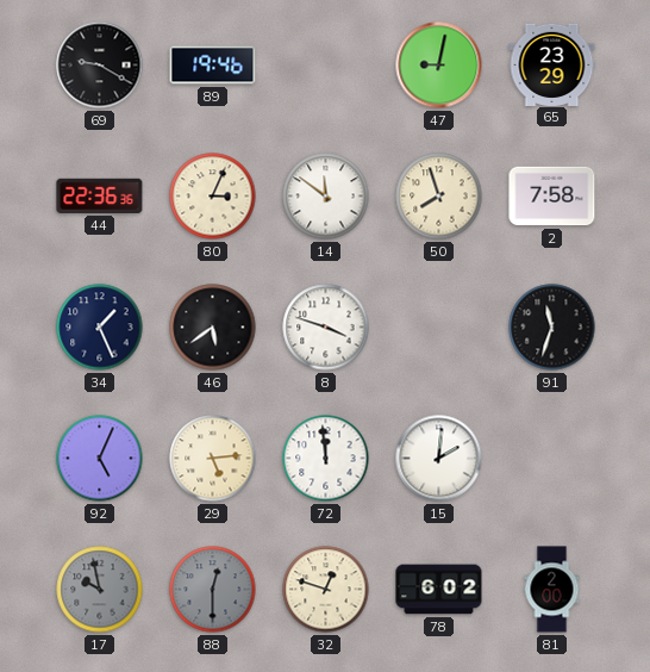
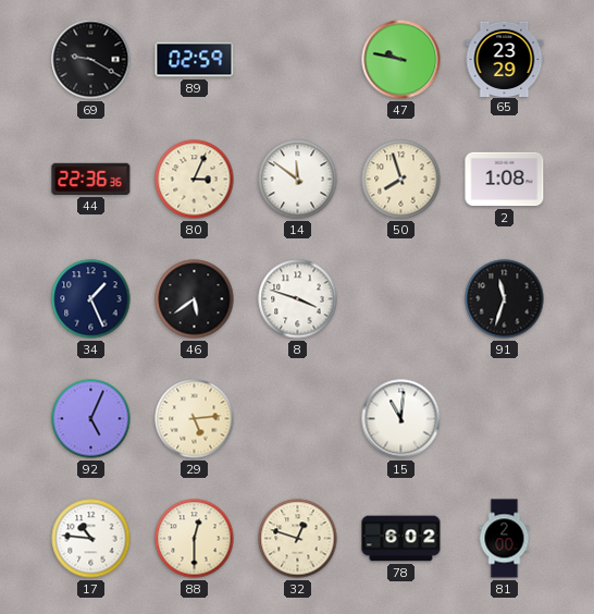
89: 19:46 -> 02:59
47: 9:02 -> 9:47
2: 7:58 -> 1:08
72: 11:59 -> none
15: 2:01 -> 11:01
17: 9:58 -> 10:46
17 dial: grey -> white
88 dial: grey -> cream
